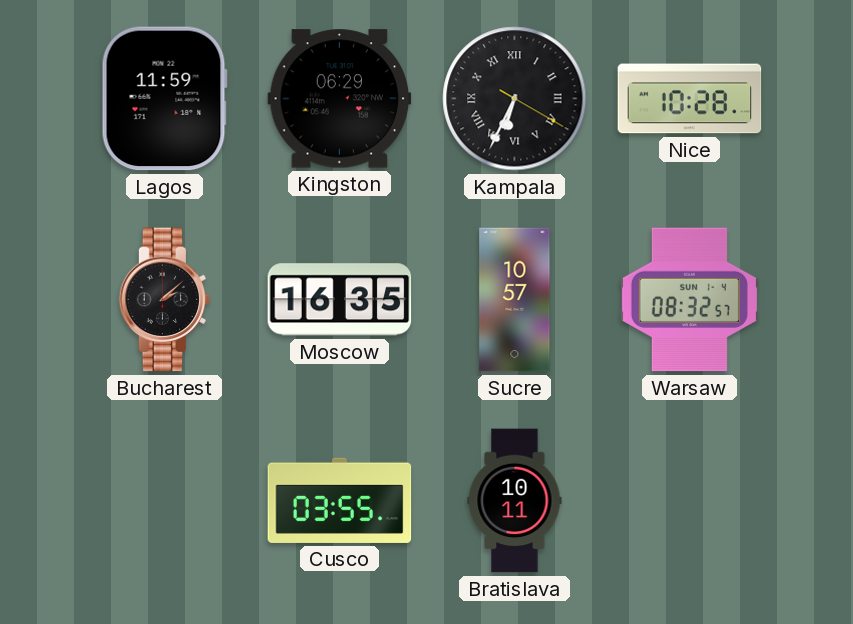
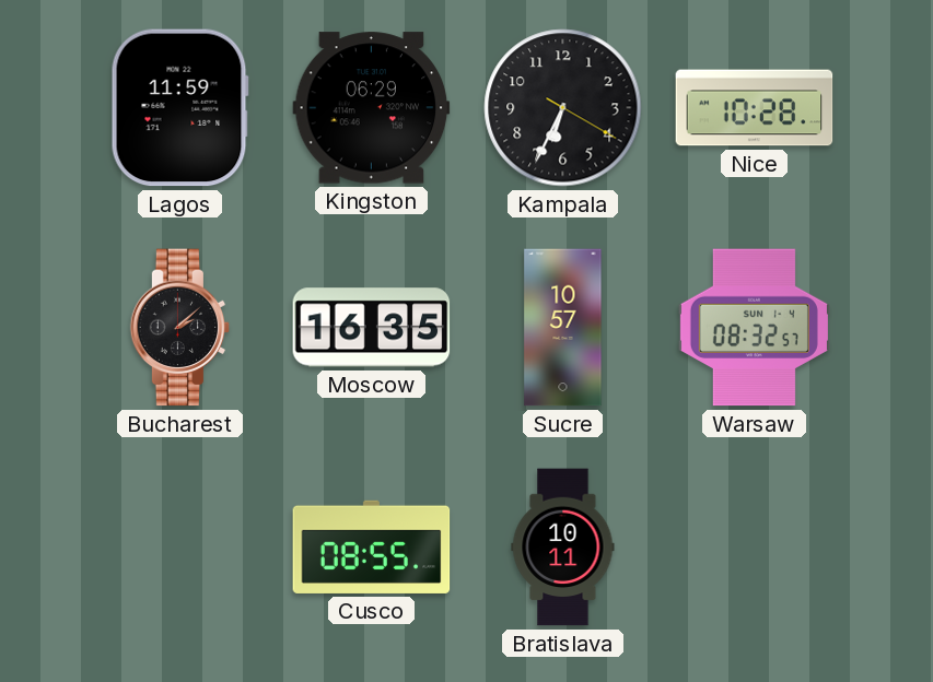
Kampala numerals: Roman -> Arabic
Cusco: 03:55 -> 08:55
